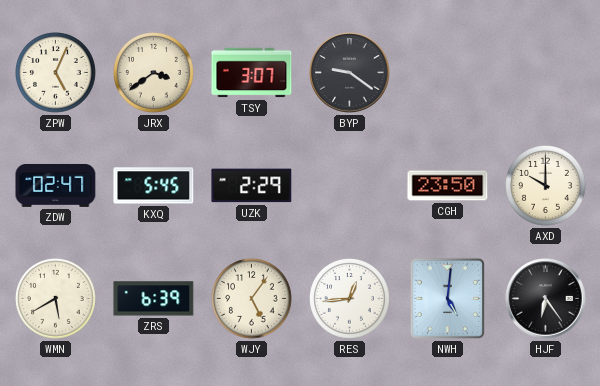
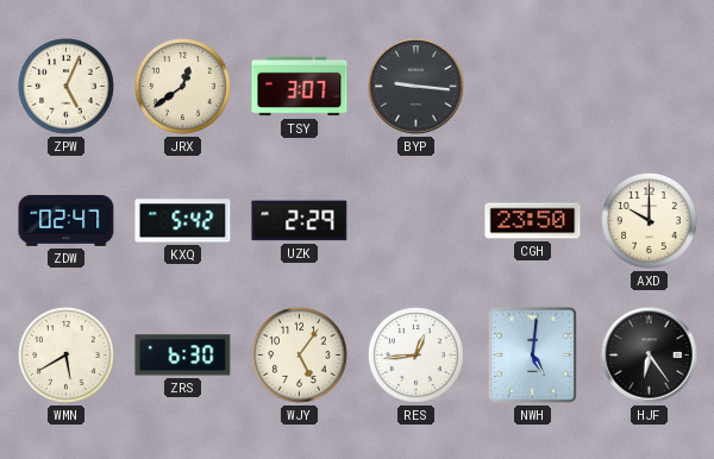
JRX: 3:39 -> 12:39
BYP: 9:21 -> 9:16
KXQ: 5:45 -> 5:42
ZRS: 6:39 -> 6:30
